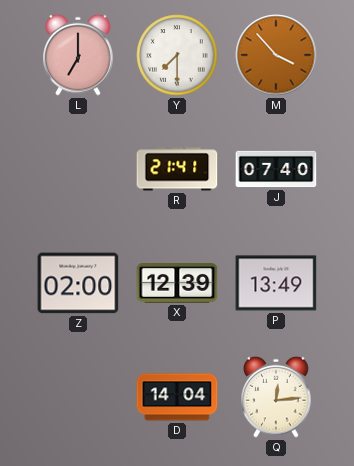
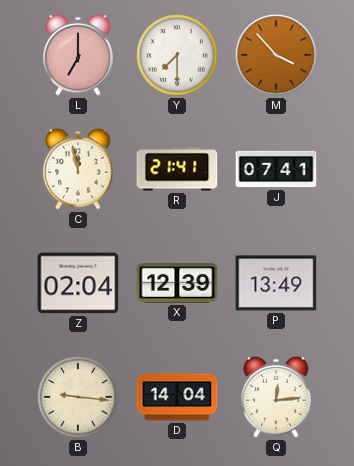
C: none -> 11:58
J: 07:40 -> 07:41
Z: 02:00 -> 02:04
B: none -> 9:16
